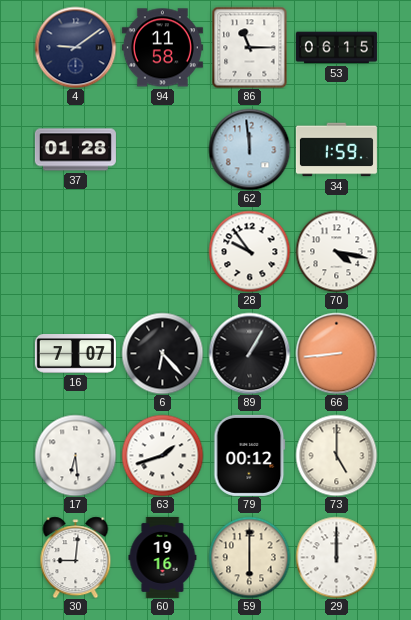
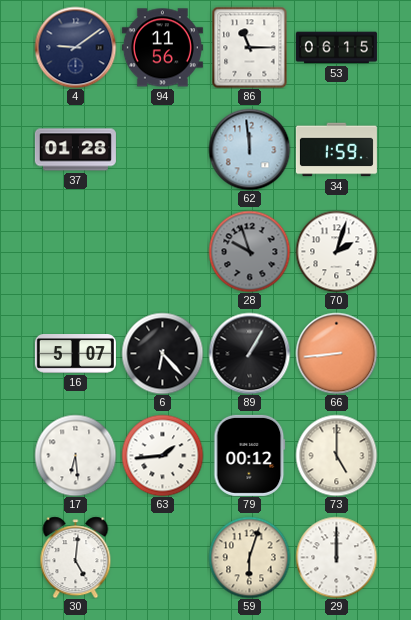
94: 11:58 -> 11:56
28: 9:54 -> 9:57
28 dial: white -> grey
70: 4:17 -> 2:03
16: 7:07 -> 5:07
63: 1:42 -> 1:44
30: 9:01 -> 5:01
60: 19:16 -> none
59: 6:00 -> 6:03
